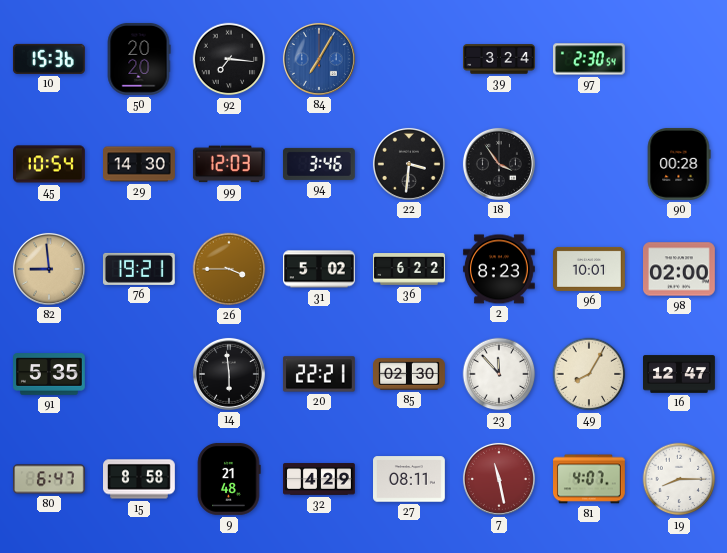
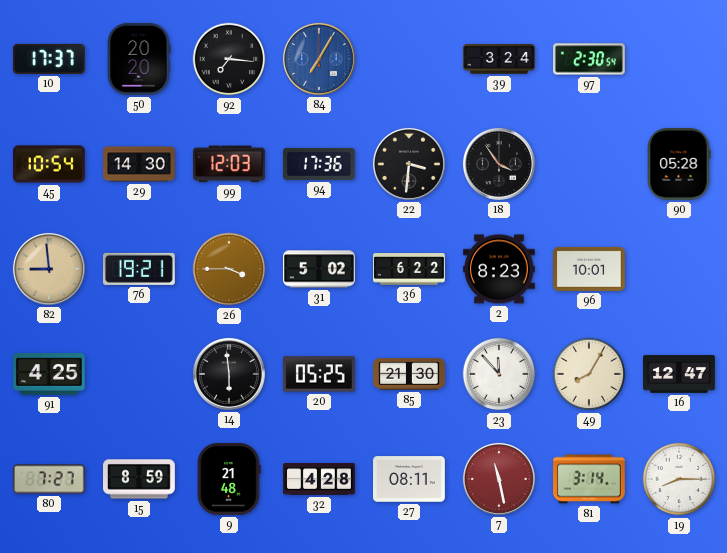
10: 15:36 -> 17:37
94: 3:46 -> 17:36
90: 00:28 -> 05:28
98: 02:00 -> none
91: 5:35 -> 4:25
20: 22:21 -> 05:25
85: 02:30 -> 21:30
80: 6:47 -> 7:27
15: 8:58 -> 8:59
32: 4:29 -> 4:28
81: 4:07 -> 3:14
